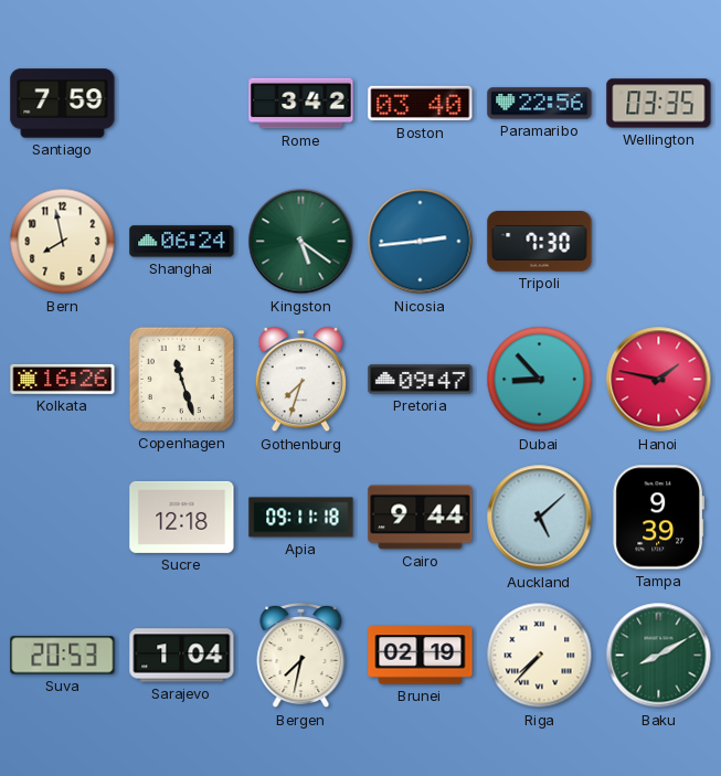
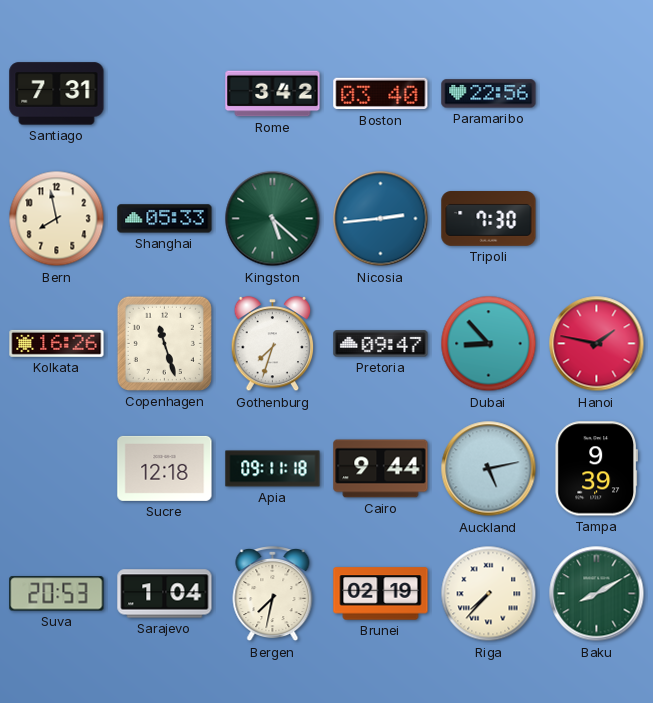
Santiago: 7:59 -> 7:31
Wellington: 03:35 -> none
Shanghai: 06:24 -> 05:33
Kingston: 5:21 -> 5:22
Auckland: 5:08 -> 5:13
